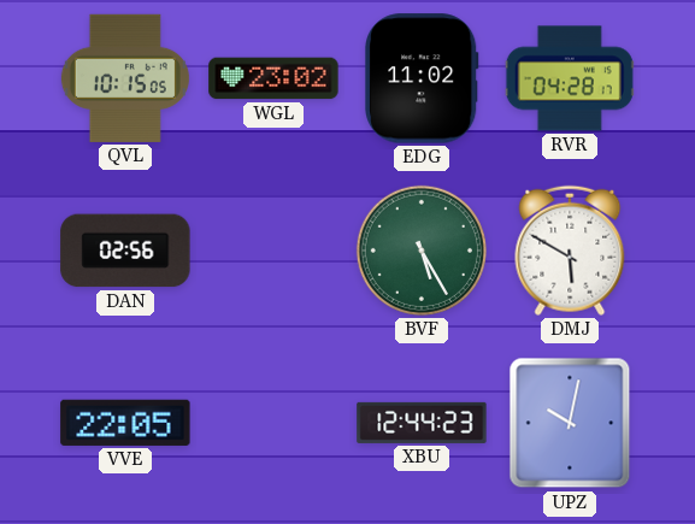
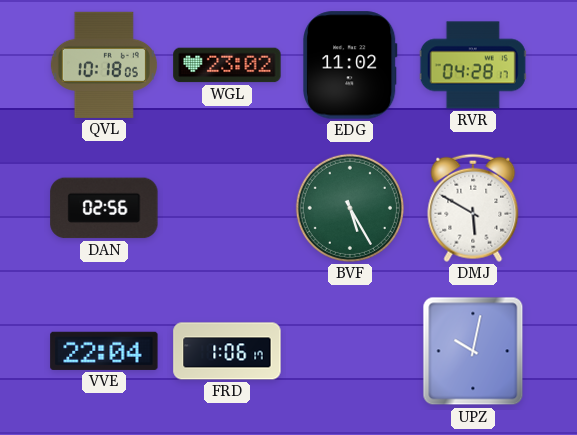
QVL: 10:15 -> 10:18
VVE: 22:05 -> 22:04
FRD: none -> 1:06
XBU: 12:44 -> none
